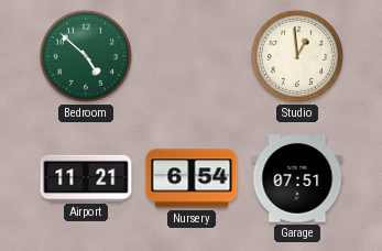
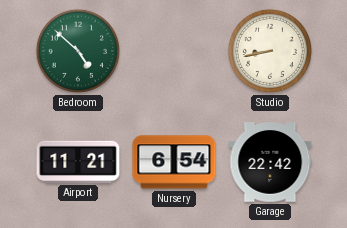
Studio: 12:59 -> 8:43
Garage: 07:51 -> 22:42
